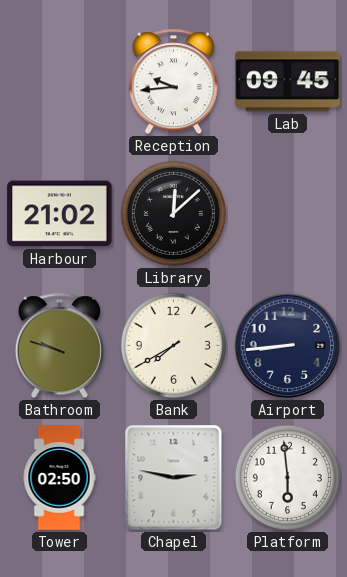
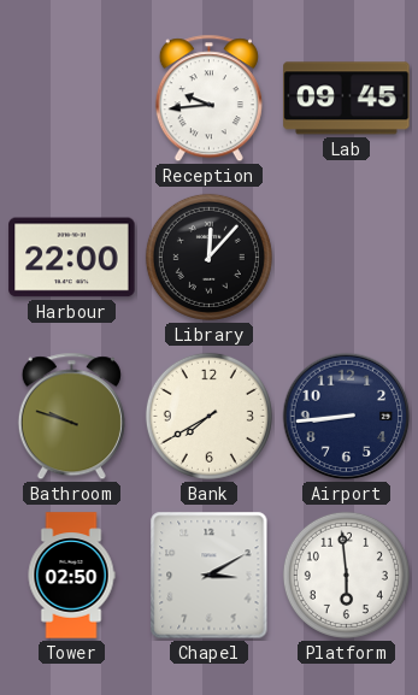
Harbour: 21:02 -> 22:00
Library: 12:08 -> 12:07
Chapel: 2:47 -> 3:10
